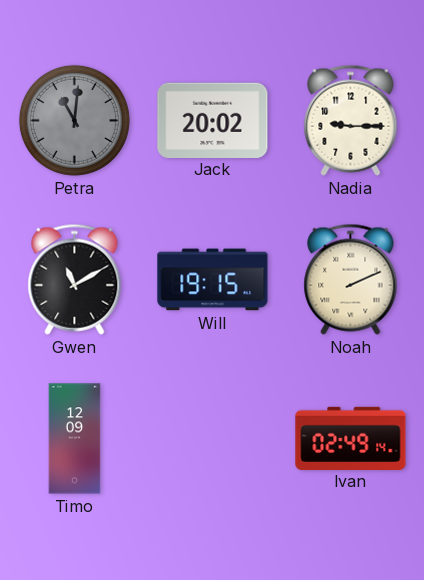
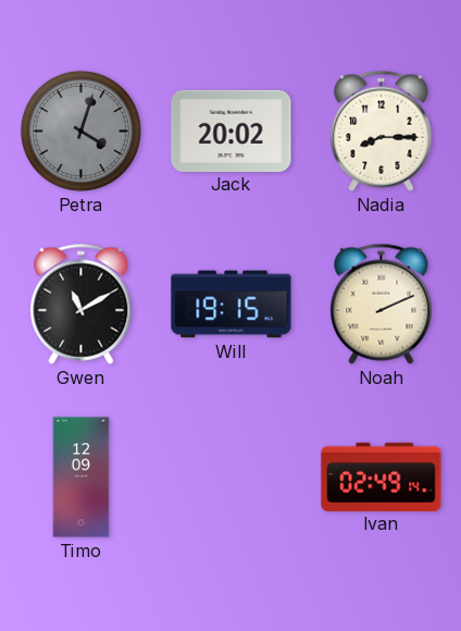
Petra: 11:01 -> 4:03
Nadia: 9:15 -> 8:15
